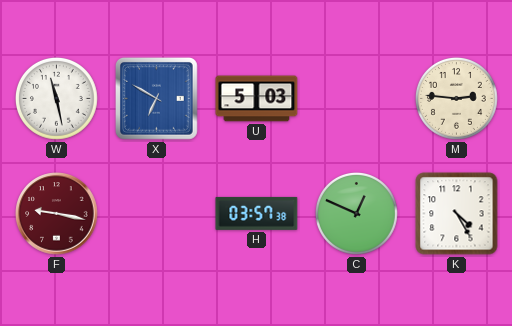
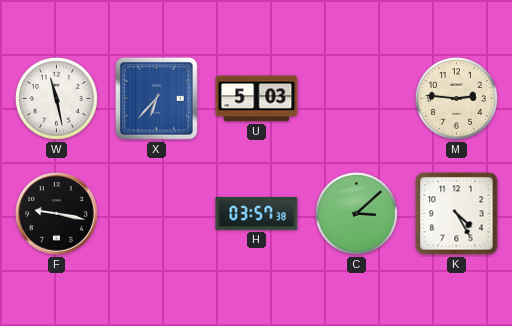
X: 6:50 -> 6:37
F dial: burgundy -> black
C: 12:49 -> 3:08
